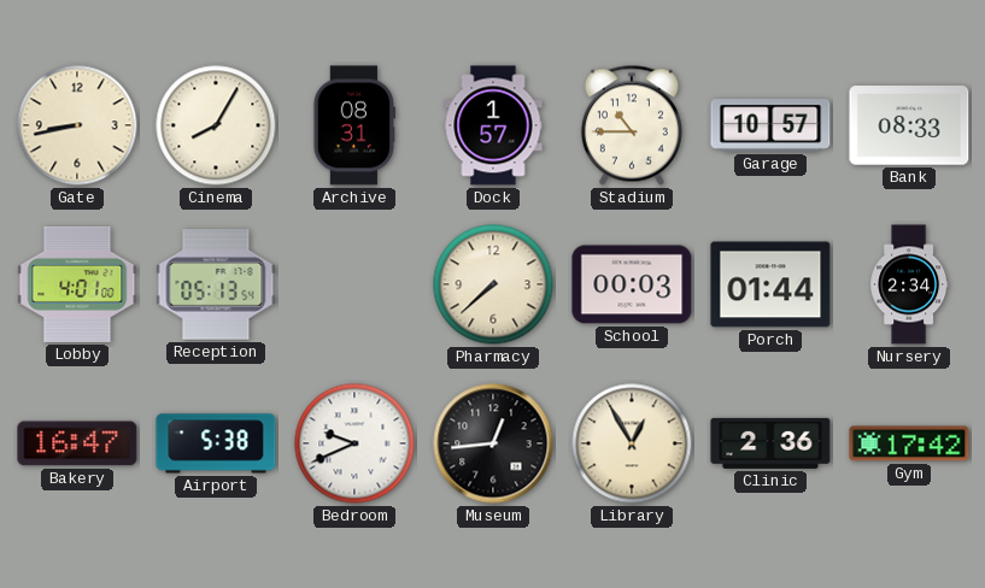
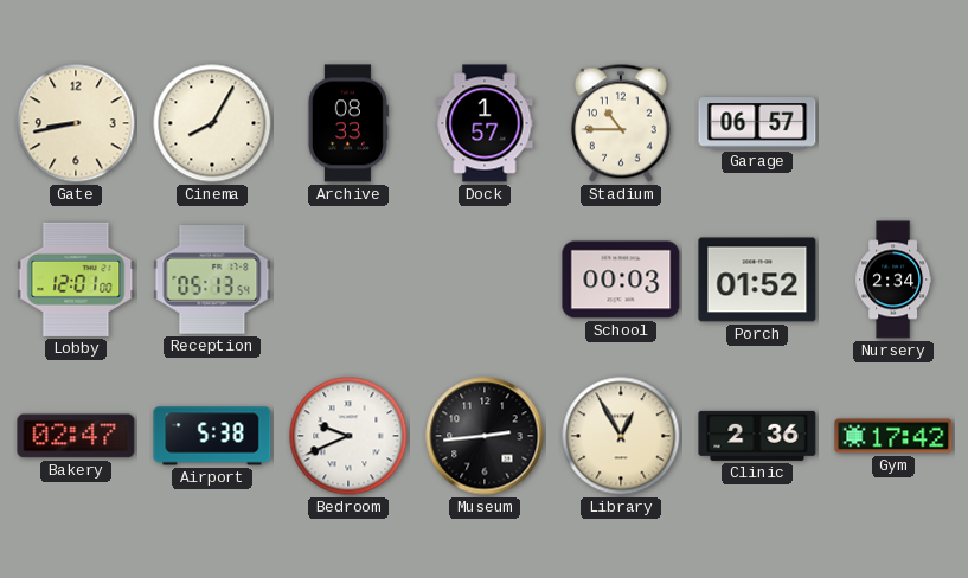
Archive: 08:31 -> 08:33
Garage: 10:57 -> 06:57
Bank: 08:33 -> none
Lobby: 4:01 -> 12:01
Pharmacy: 7:38 -> none
Porch: 01:44 -> 01:52
Bakery: 16:47 -> 02:47
Museum: 12:44 -> 2:44
